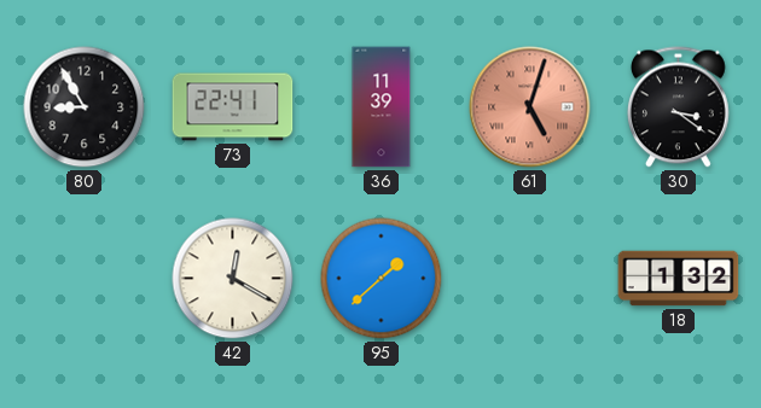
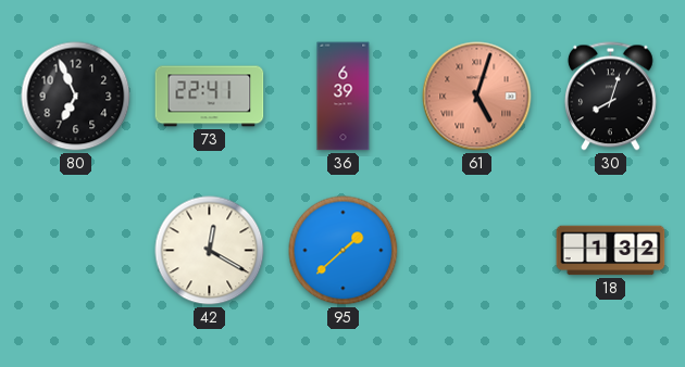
80: 8:55 -> 6:56
36: 11:39 -> 6:39
30: 3:21 -> 8:03
